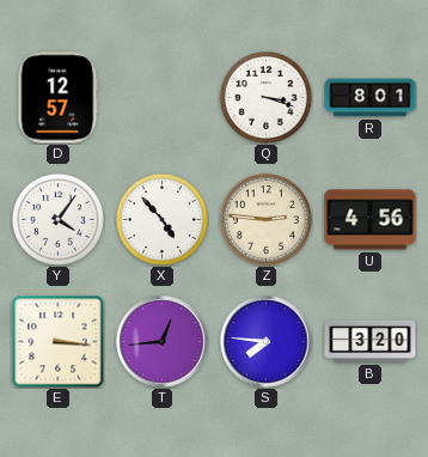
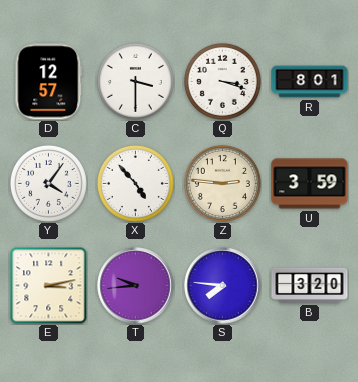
C: none -> 3:30
U: 4:56 -> 3:59
E: 3:16 -> 3:13
T: 12:44 -> 9:44
